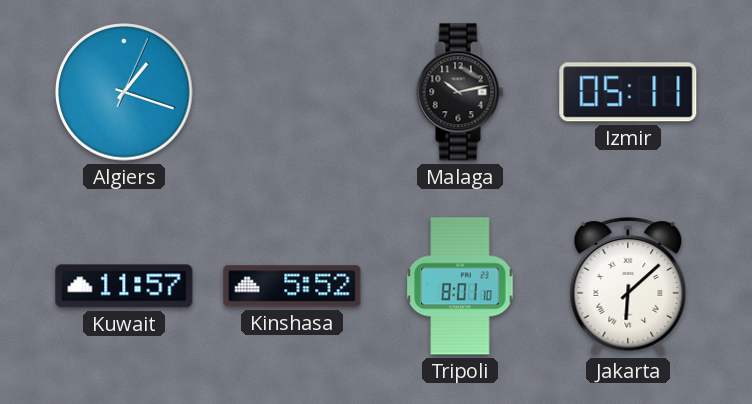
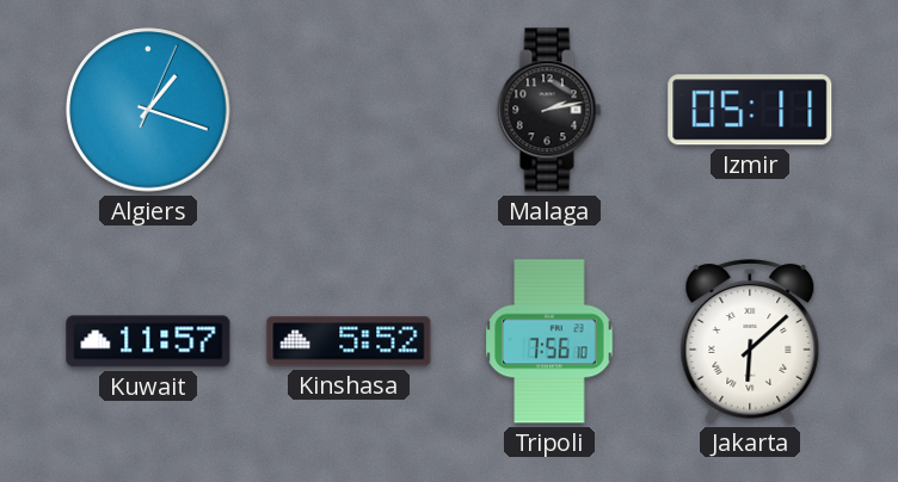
Malaga: 10:13 -> 2:13
Tripoli: 8:01 -> 7:56
